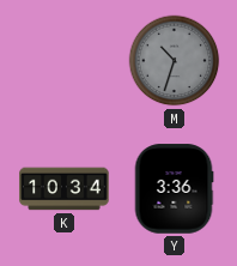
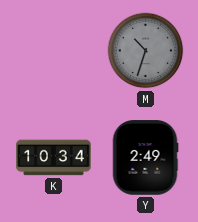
Y: 3:36 -> 2:49
